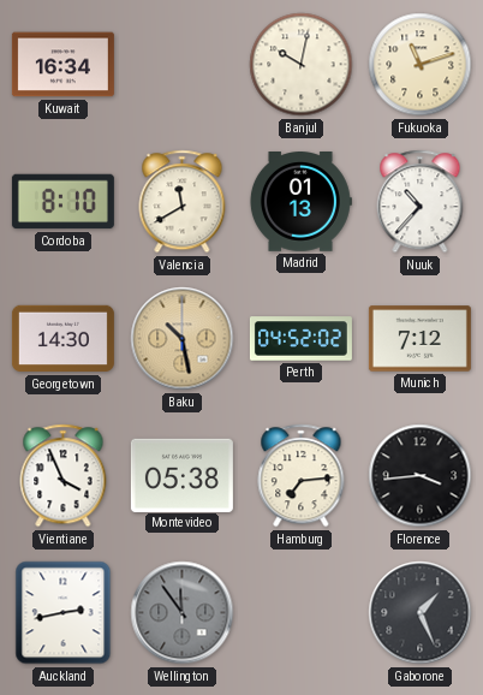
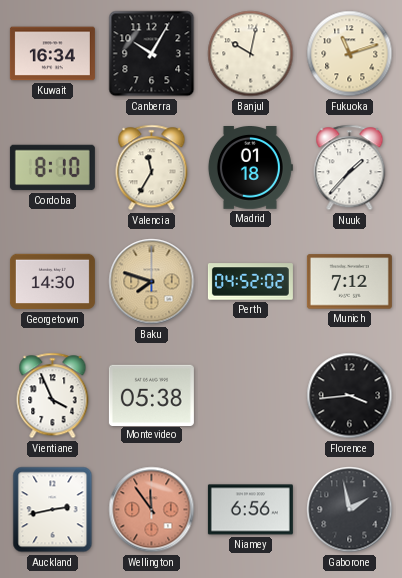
Canberra: none -> 10:05
Valencia: 11:40 -> 11:35
Madrid: 01:13 -> 01:18
Nuuk: 10:37 -> 1:37
Baku: 10:28 -> 7:48
Hamburg: 7:14 -> none
Wellington dial: grey -> salmon
Niamey: none -> 6:56
Gaborone: 1:26 -> 1:58
